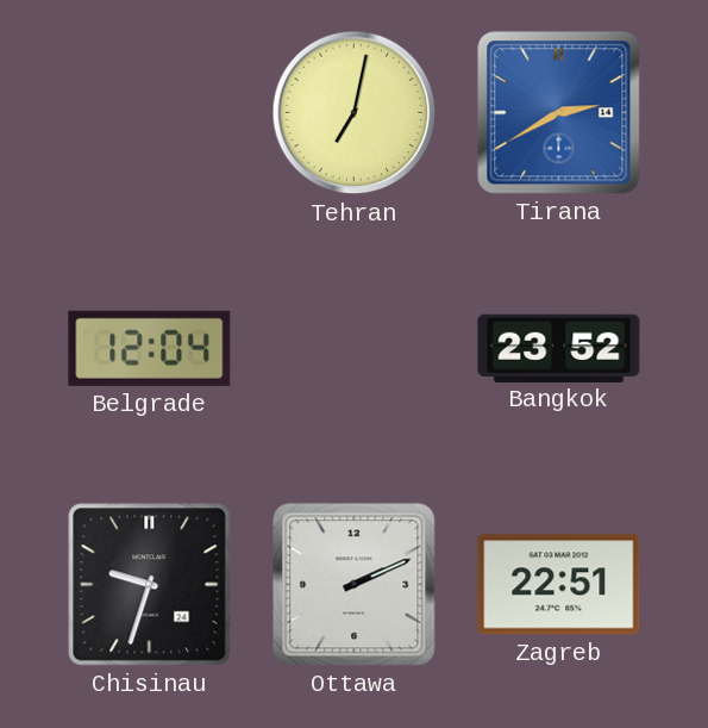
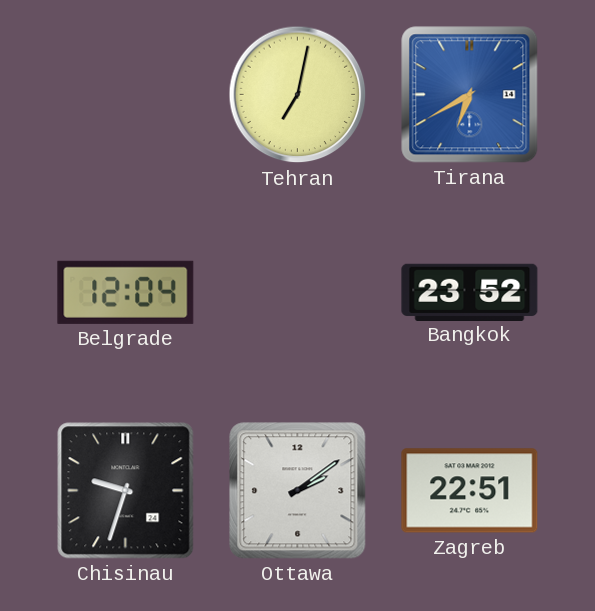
Tirana: 2:40 -> 6:40
Ottawa: 2:11 -> 2:09
